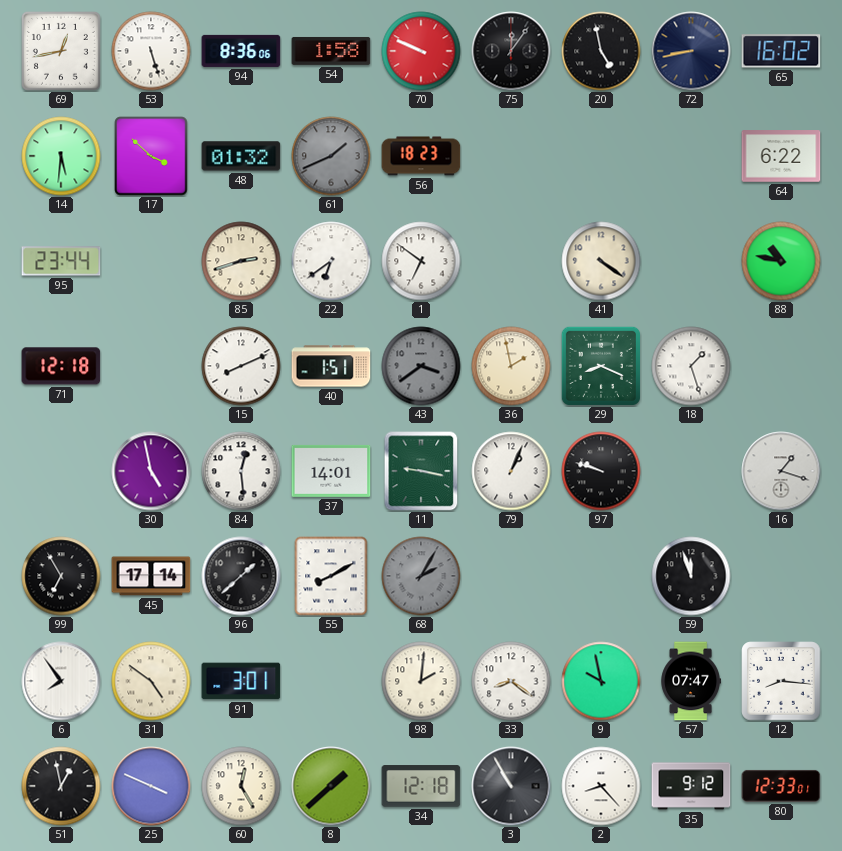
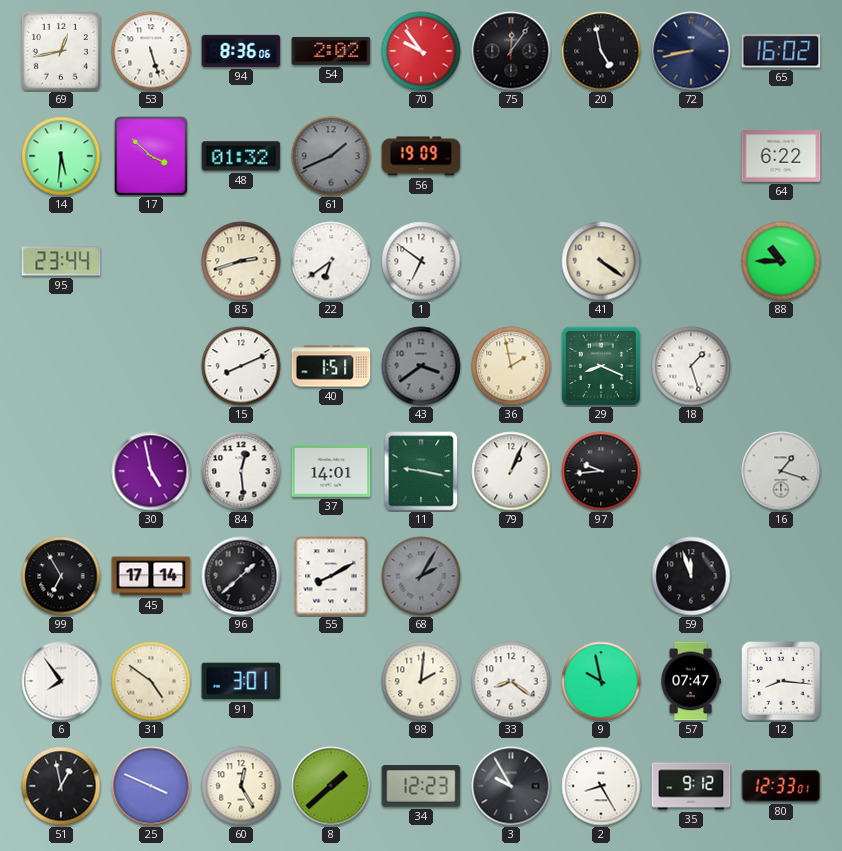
54: 1:58 -> 2:02
70: 9:49 -> 9:54
56: 18:23 -> 19:09
88: 10:47 -> 10:45
71: 12:18 -> none
97: 9:48 -> 9:44
34: 12:18 -> 12:23
3: 10:55 -> 9:55
2: 8:23 -> 8:25
